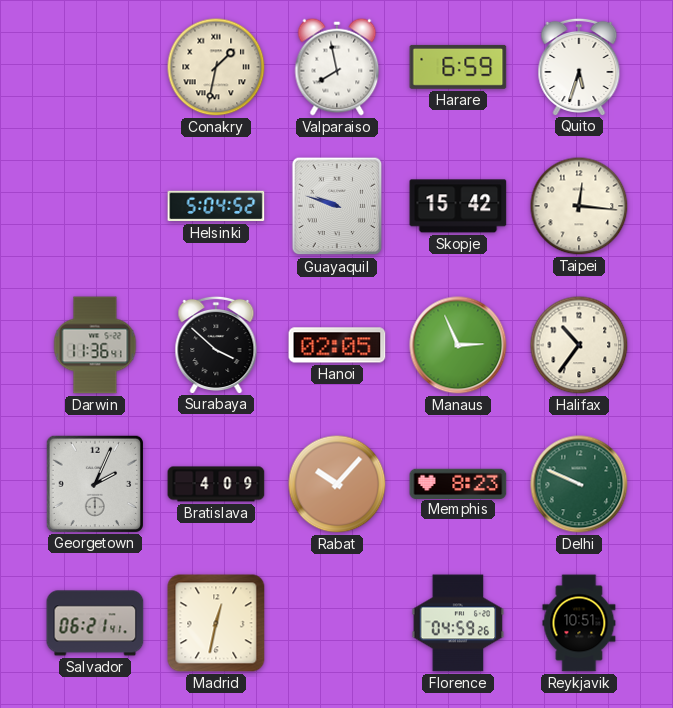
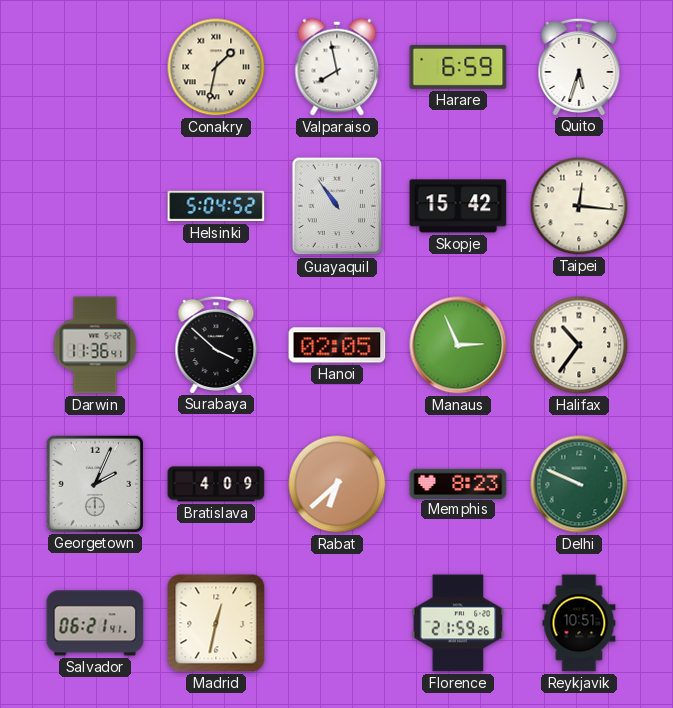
Guayaquil: 9:48 -> 10:54
Rabat: 10:07 -> 6:38
Florence: 04:59 -> 21:59
